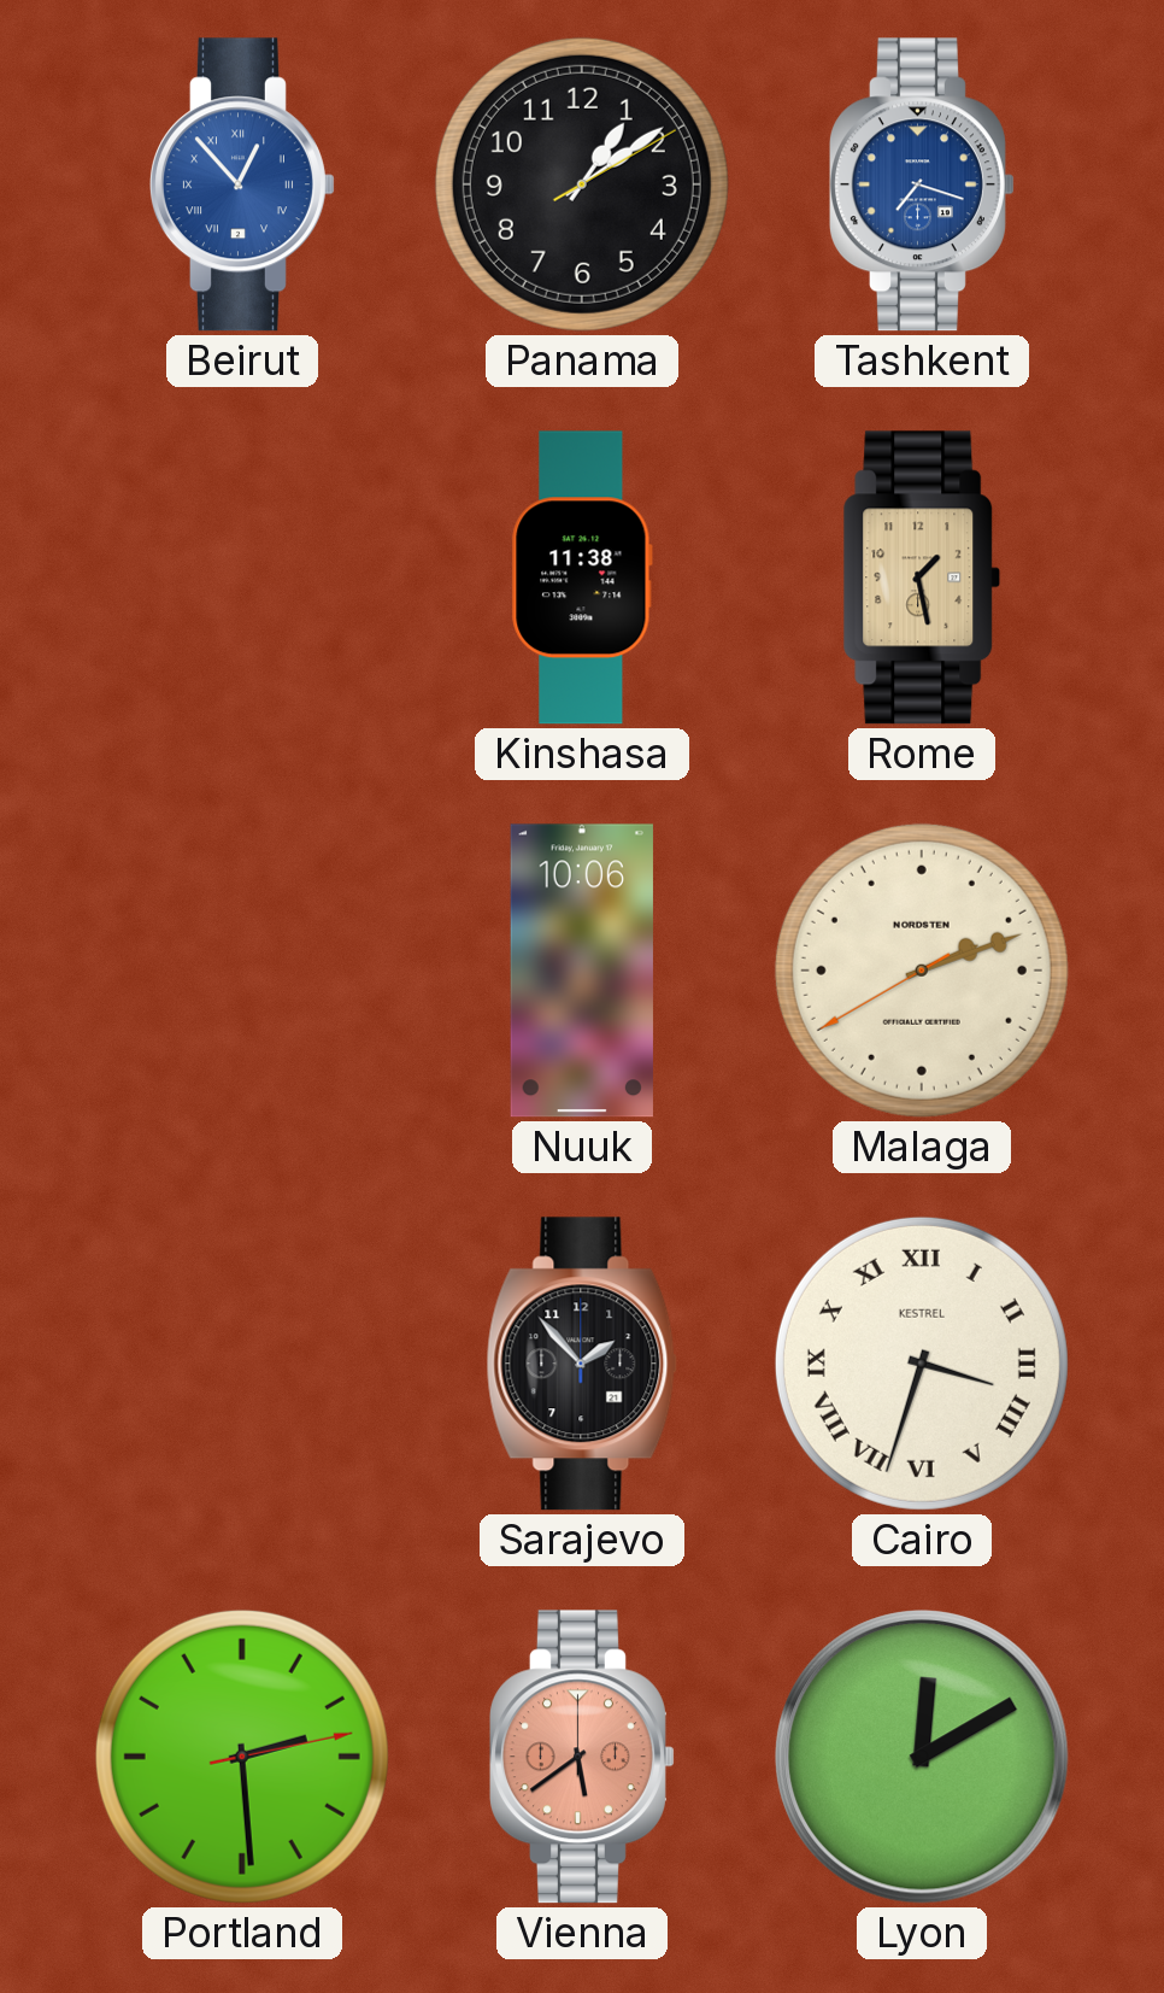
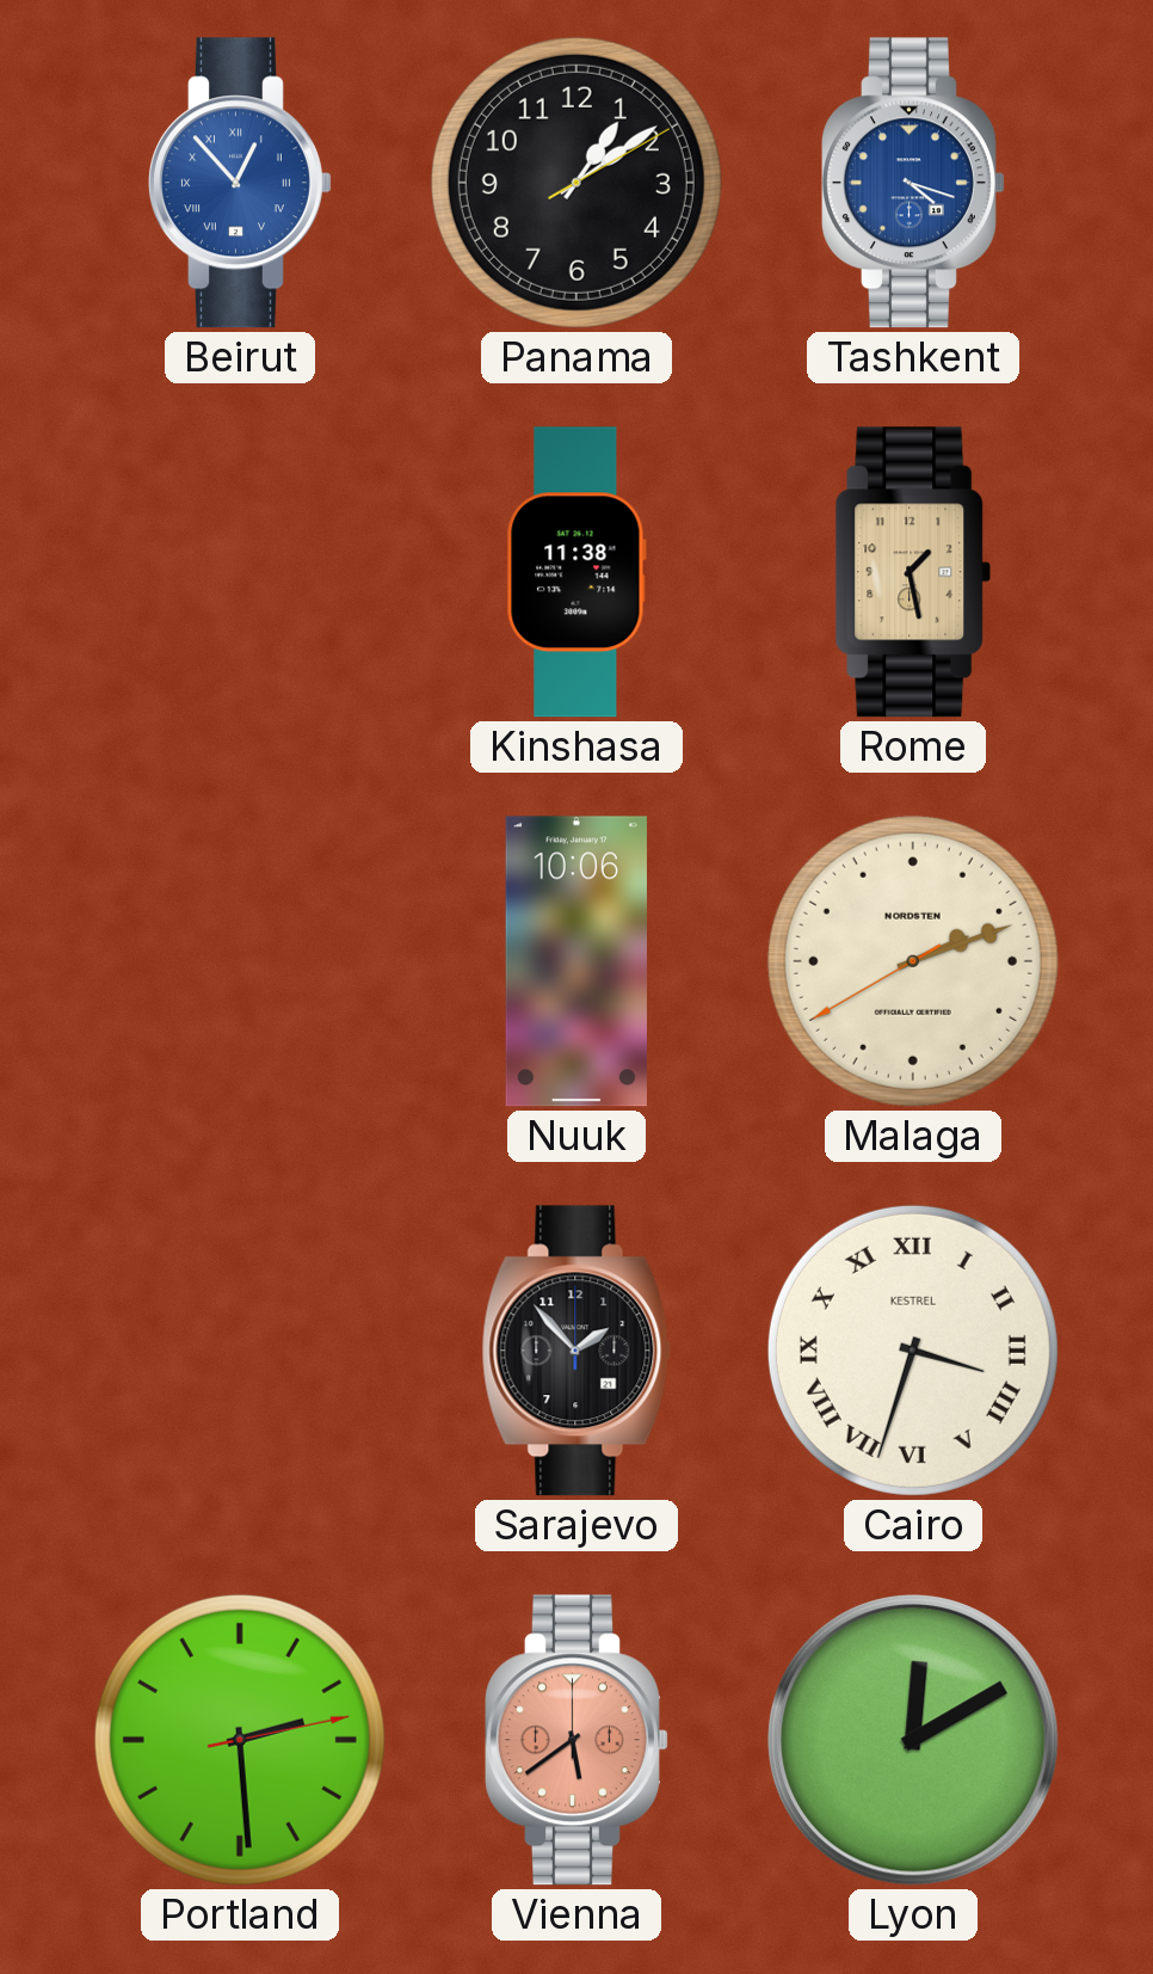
Tashkent: 7:18 -> 4:18
